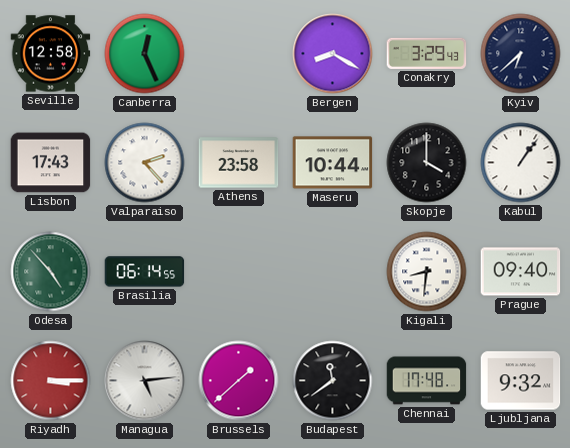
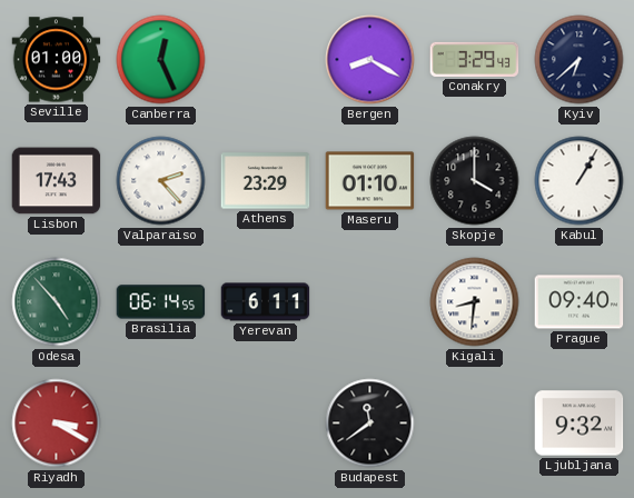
Seville: 12:58 -> 01:00
Athens: 23:58 -> 23:29
Maseru: 10:44 -> 01:10
Kabul: 1:06 -> 1:05
Yerevan: none -> 6:11
Riyadh: 3:15 -> 3:20
Managua: 5:14 -> none
Brussels: 1:38 -> none
Chennai: 17:48 -> none
